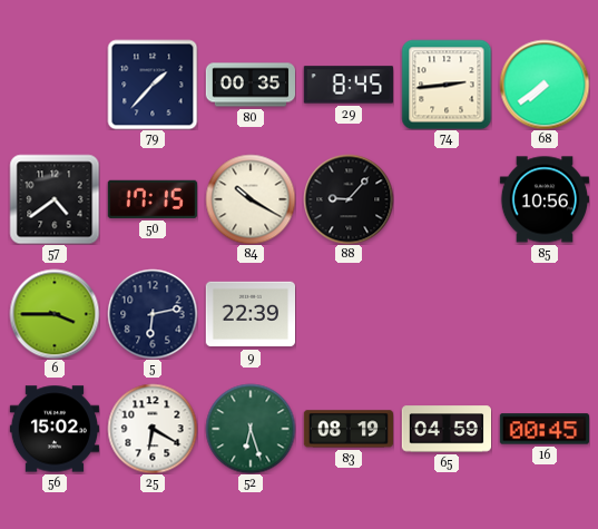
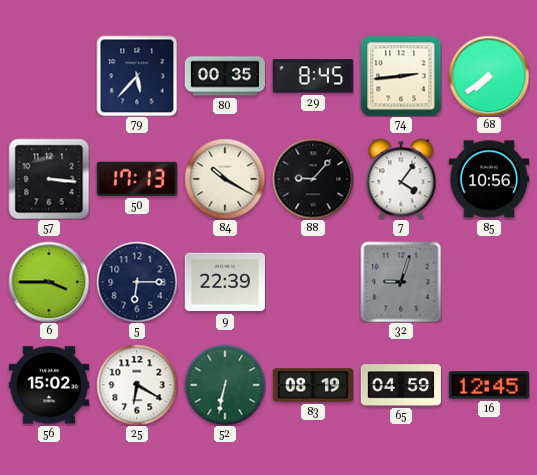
79: 1:37 -> 5:37
57: 4:39 -> 3:16
50: 17:15 -> 17:13
7: none -> 4:06
5: 6:13 -> 6:15
32: none -> 9:03
52: 6:27 -> 6:32
16: 00:45 -> 12:45
